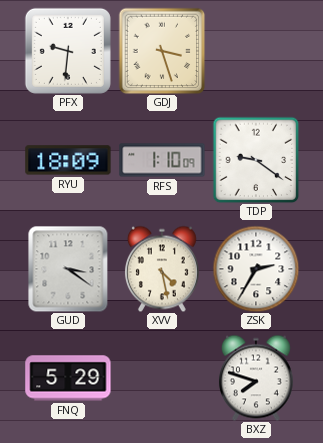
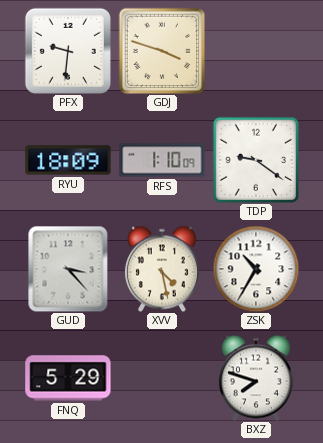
GDJ: 3:27 -> 3:48
GUD: 3:21 -> 3:23
ZSK: 2:35 -> 10:35
